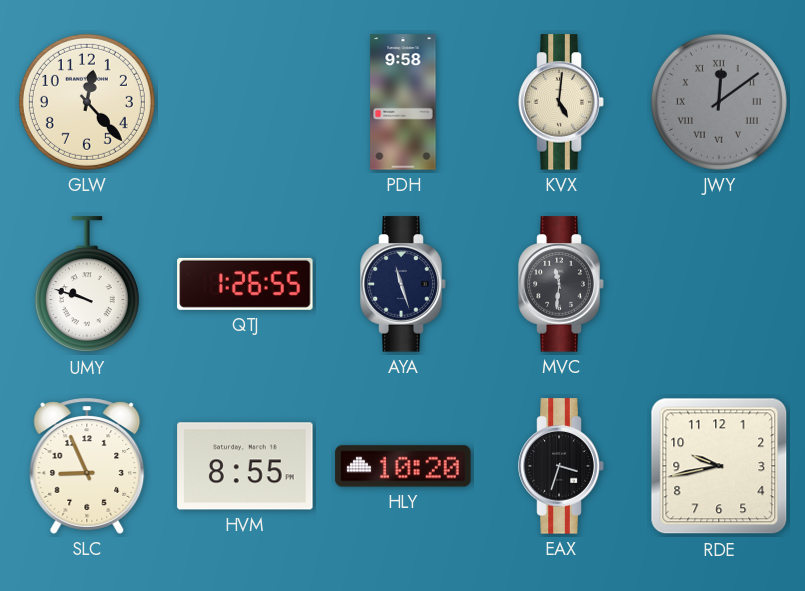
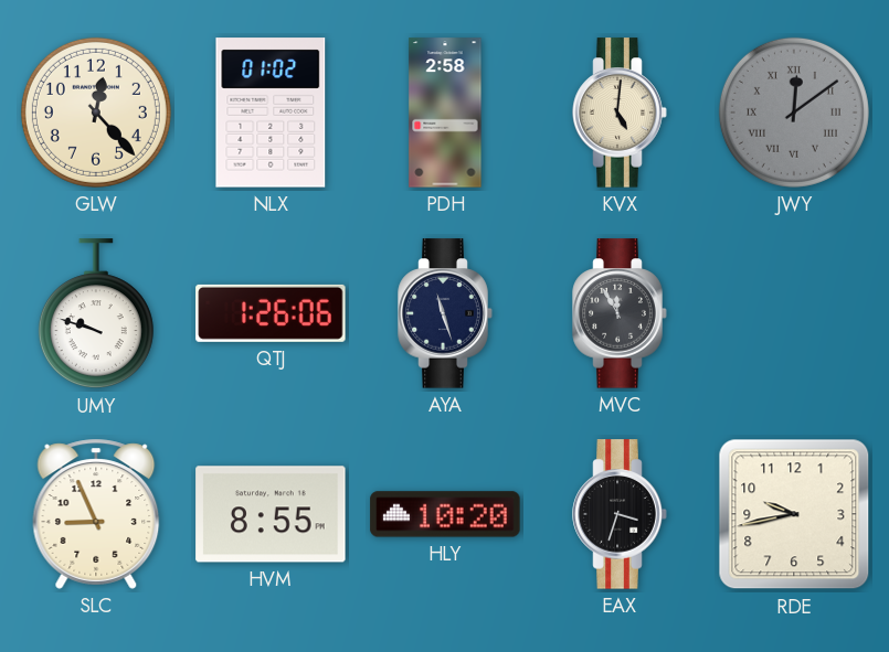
NLX: none -> 01:02
PDH: 9:58 -> 2:58
QTJ: 1:26:55 -> 1:26:06
MVC: 11:31 -> 11:55
